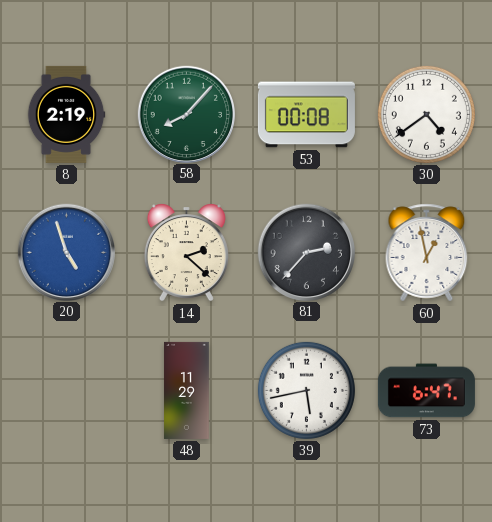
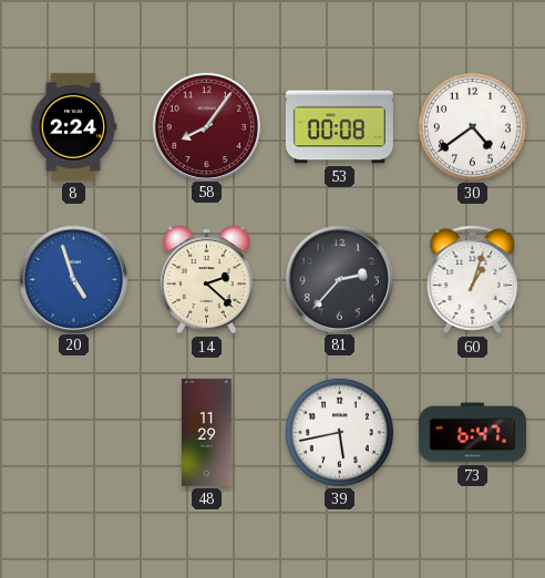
8: 2:19 -> 2:24
58: 8:07 -> 8:06
58 dial: green -> burgundy
60: 12:58 -> 1:03
